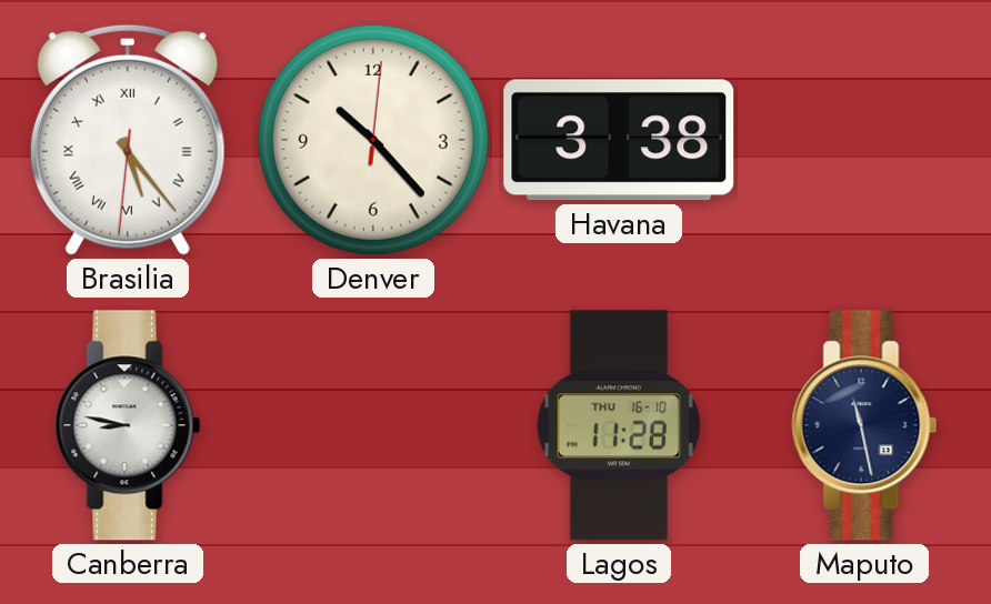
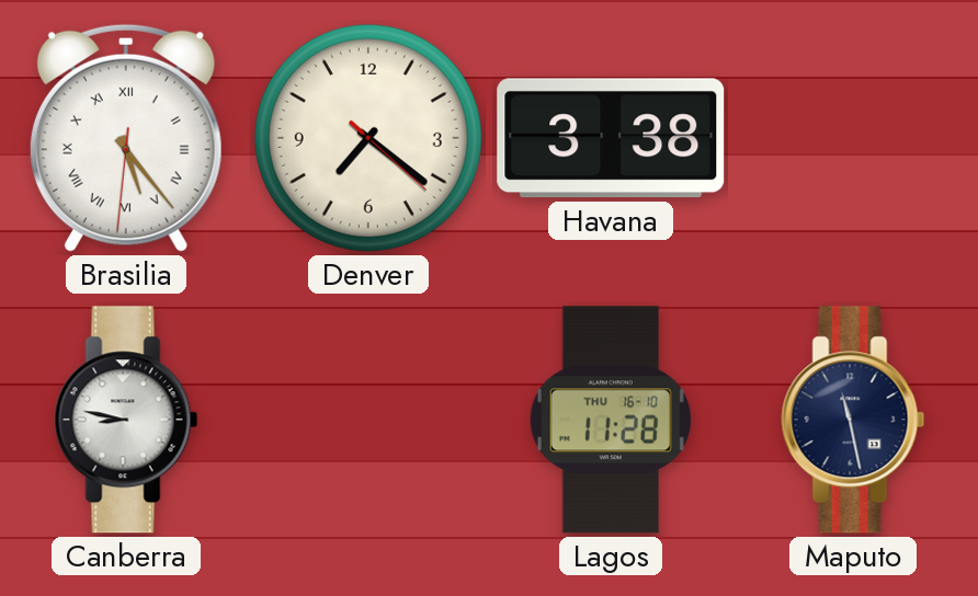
Denver: 10:23 -> 7:21
